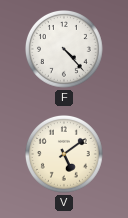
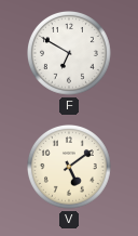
F: 4:23 -> 6:50
